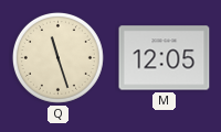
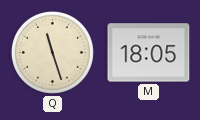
M: 12:05 -> 18:05
